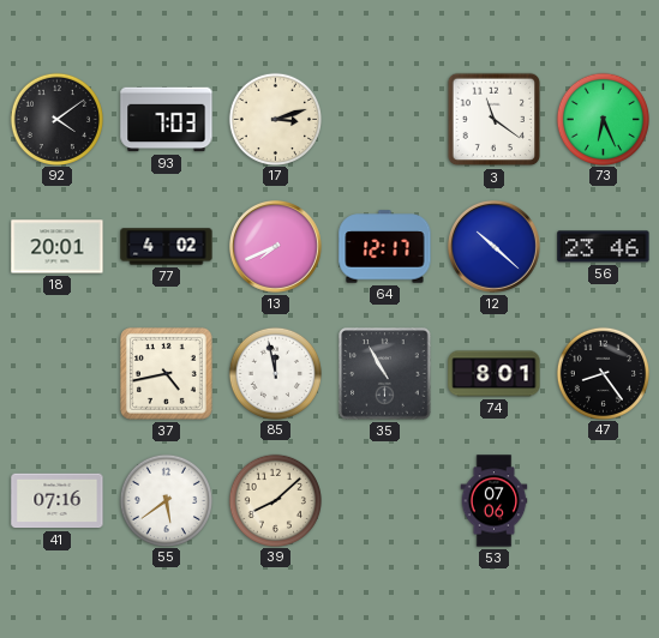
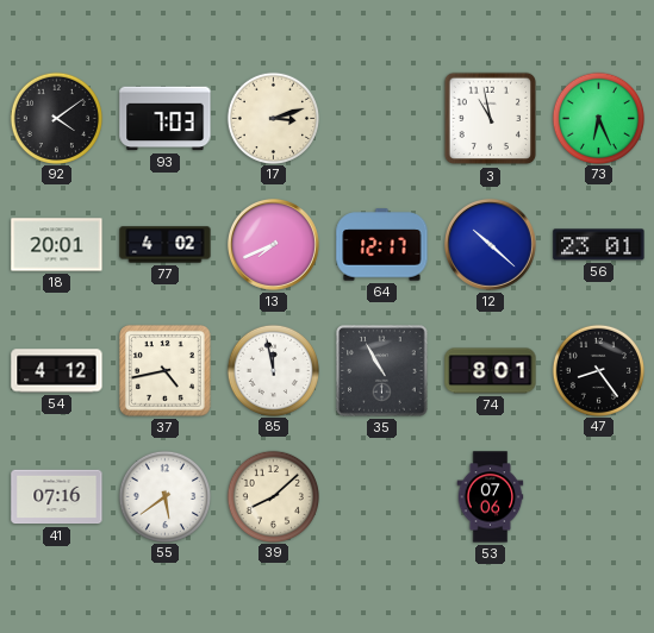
3: 11:21 -> 10:58
56: 23:46 -> 23:01
54: none -> 4:12
